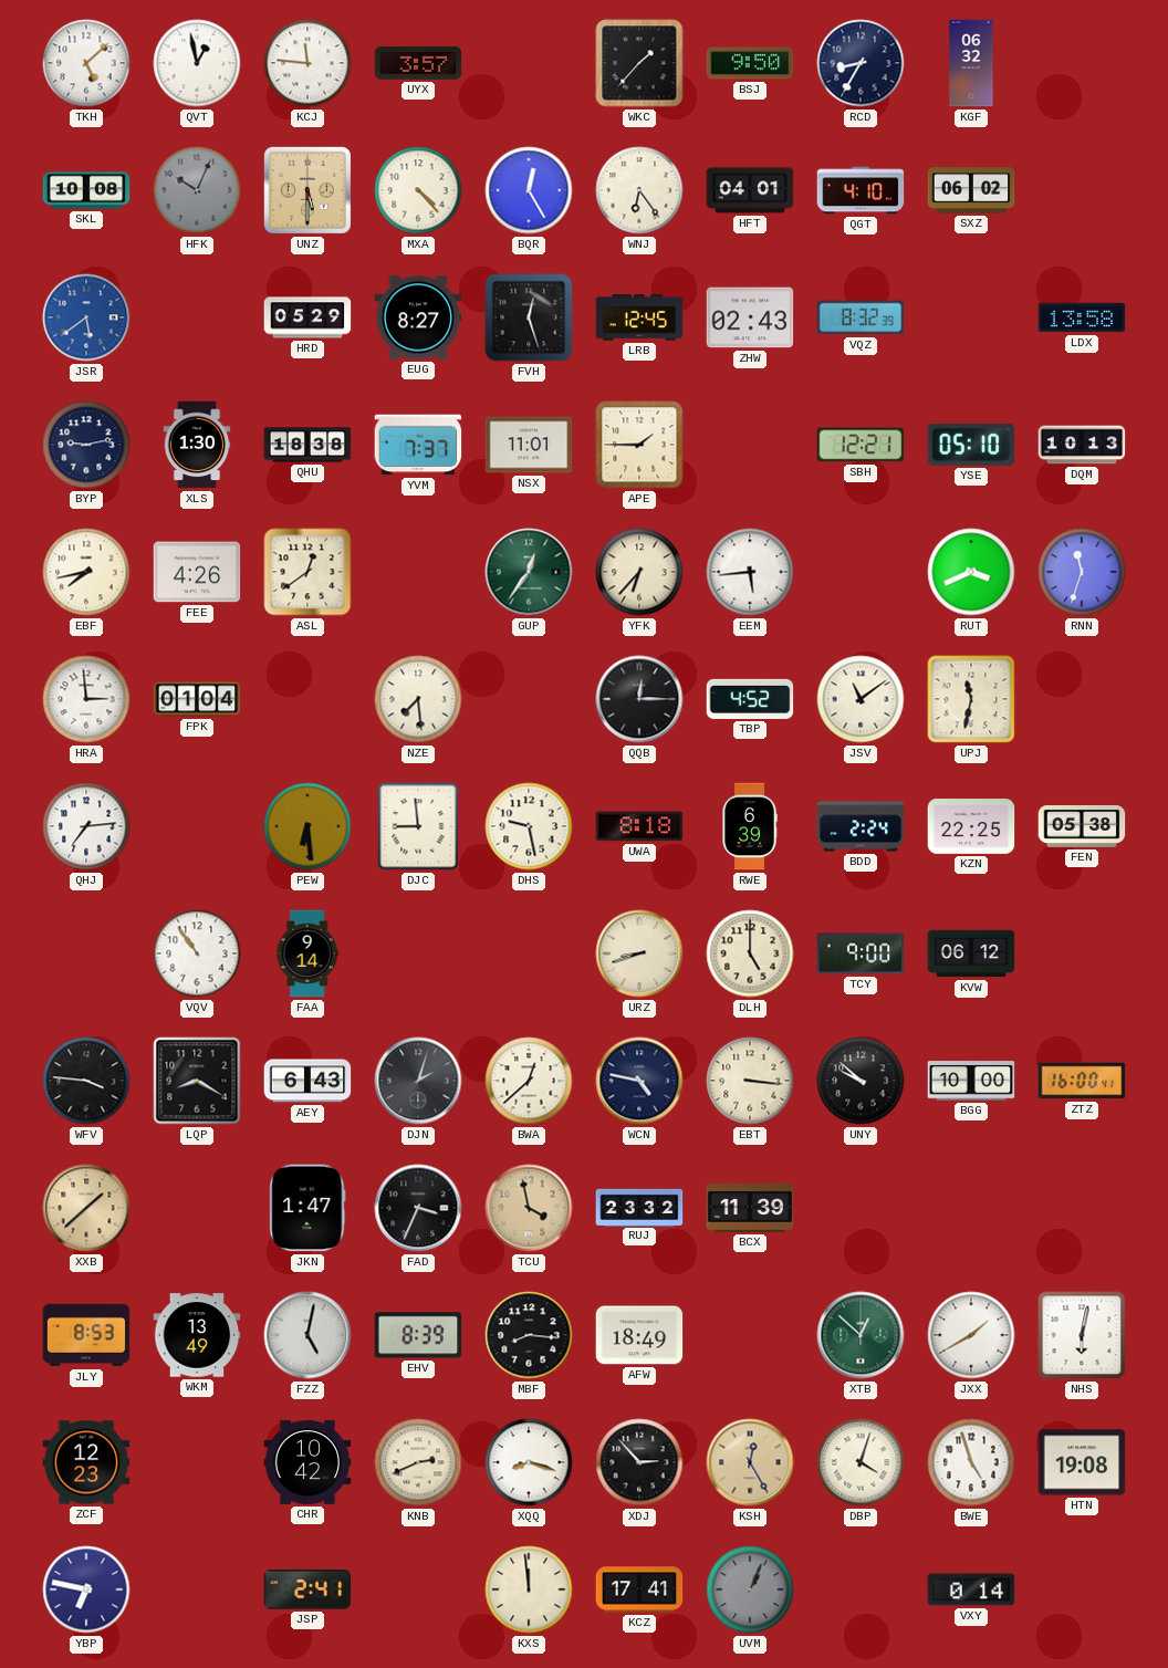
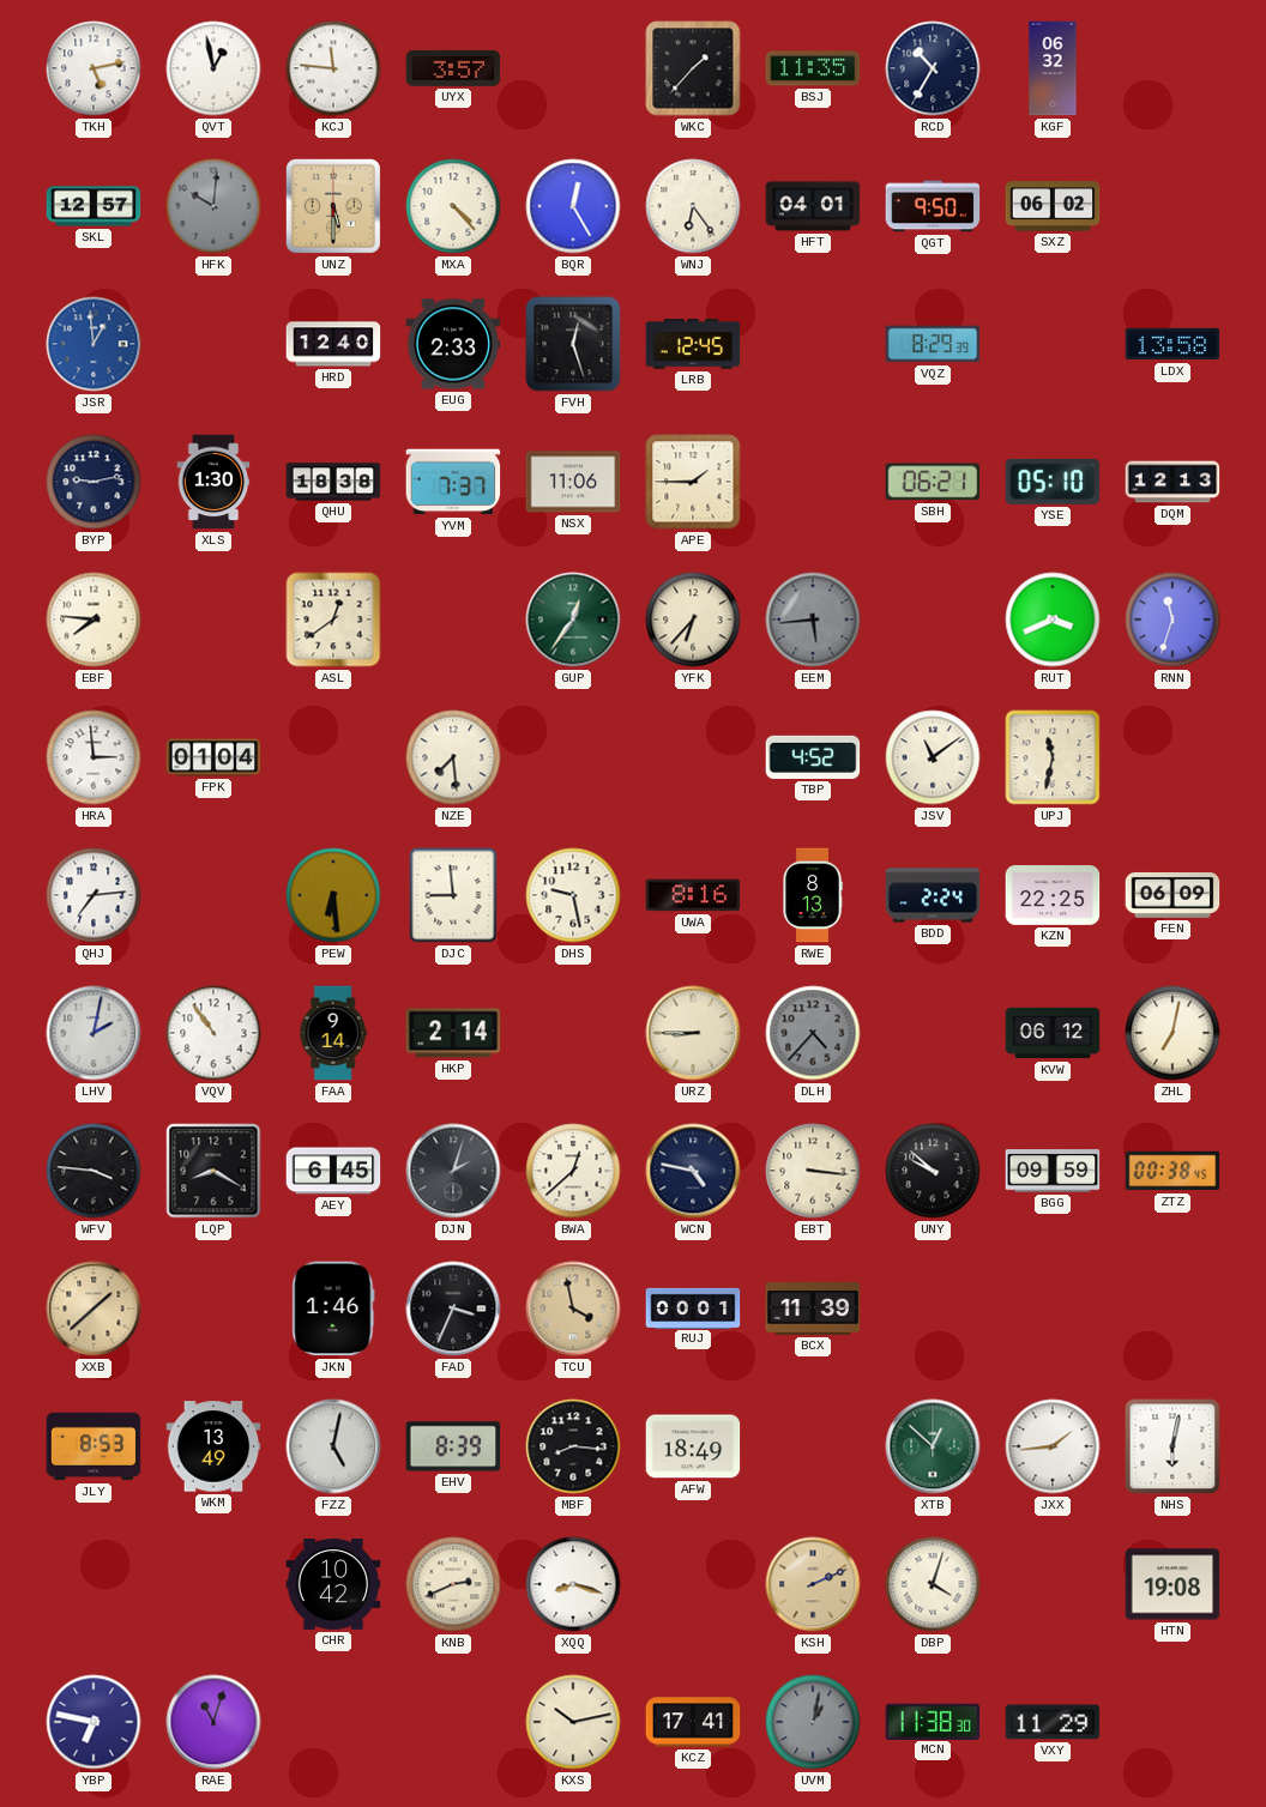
TKH: 5:08 -> 5:13
BSJ: 9:50 -> 11:35
RCD: 8:35 -> 10:35
SKL: 10:08 -> 12:57
HFK: 10:04 -> 10:01
QGT: 4:10 -> 9:50
JSR: 5:39 -> 12:59
HRD: 05:29 -> 12:40
EUG: 8:27 -> 2:33
ZHW: 02:43 -> none
VQZ: 8:32 -> 8:29
NSX: 11:01 -> 11:06
SBH: 12:21 -> 06:21
DQM: 10:13 -> 12:13
EBF: 7:43 -> 7:46
FEE: 4:26 -> none
EEM dial: white -> grey
QQB: 12:15 -> none
UWA: 8:18 -> 8:16
RWE: 6:39 -> 8:13
FEN: 05:38 -> 06:09
LHV: none -> 2:02
HKP: none -> 2:14
URZ: 8:42 -> 8:45
DLH: 5:00 -> 4:37
DLH dial: cream -> grey
TCY: 9:00 -> none
ZHL: none -> 7:02
AEY: 6:43 -> 6:45
BGG: 10:00 -> 09:59
ZTZ: 16:00 -> 00:38
JKN: 1:47 -> 1:46
RUJ: 23:32 -> 00:01
JXX: 1:40 -> 1:44
ZCF: 12:23 -> none
XDJ: 2:53 -> none
KSH: 12:25 -> 2:11
BWE: 4:57 -> none
RAE: none -> 11:03
JSP: 2:41 -> none
KXS: 11:59 -> 10:13
UVM: 1:04 -> 1:02
MCN: none -> 11:38
VXY: 0:14 -> 11:29
